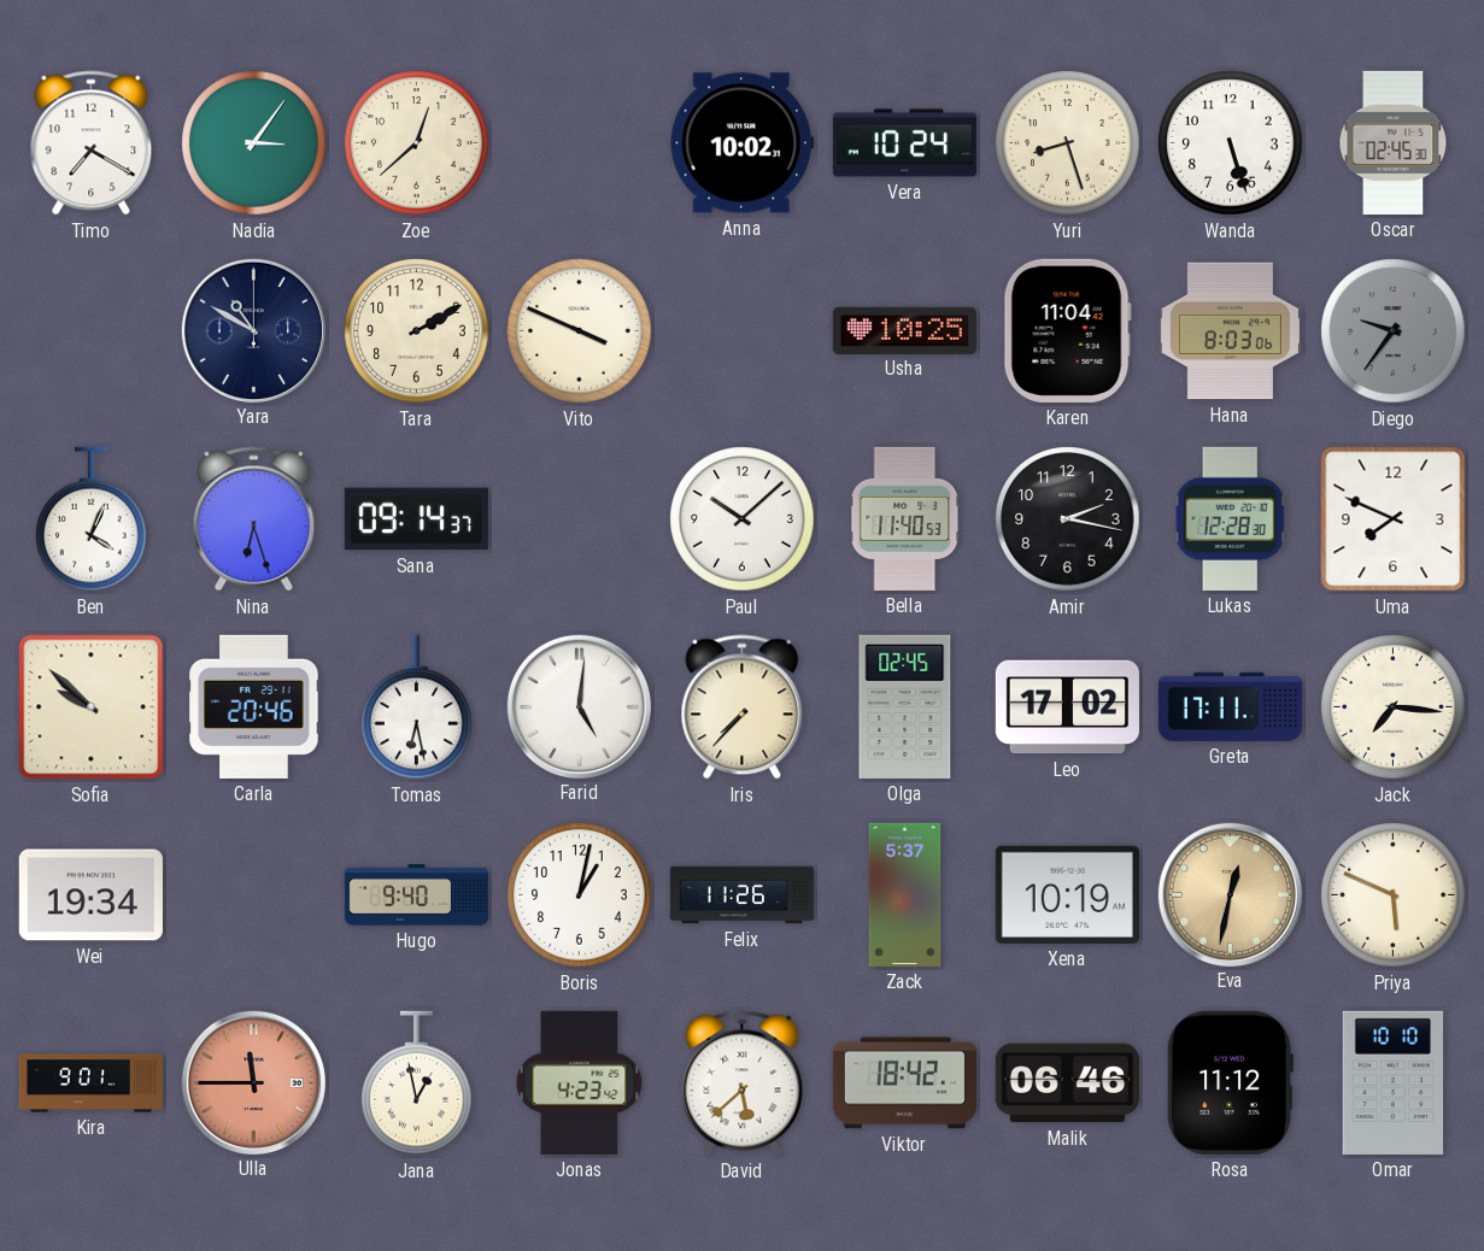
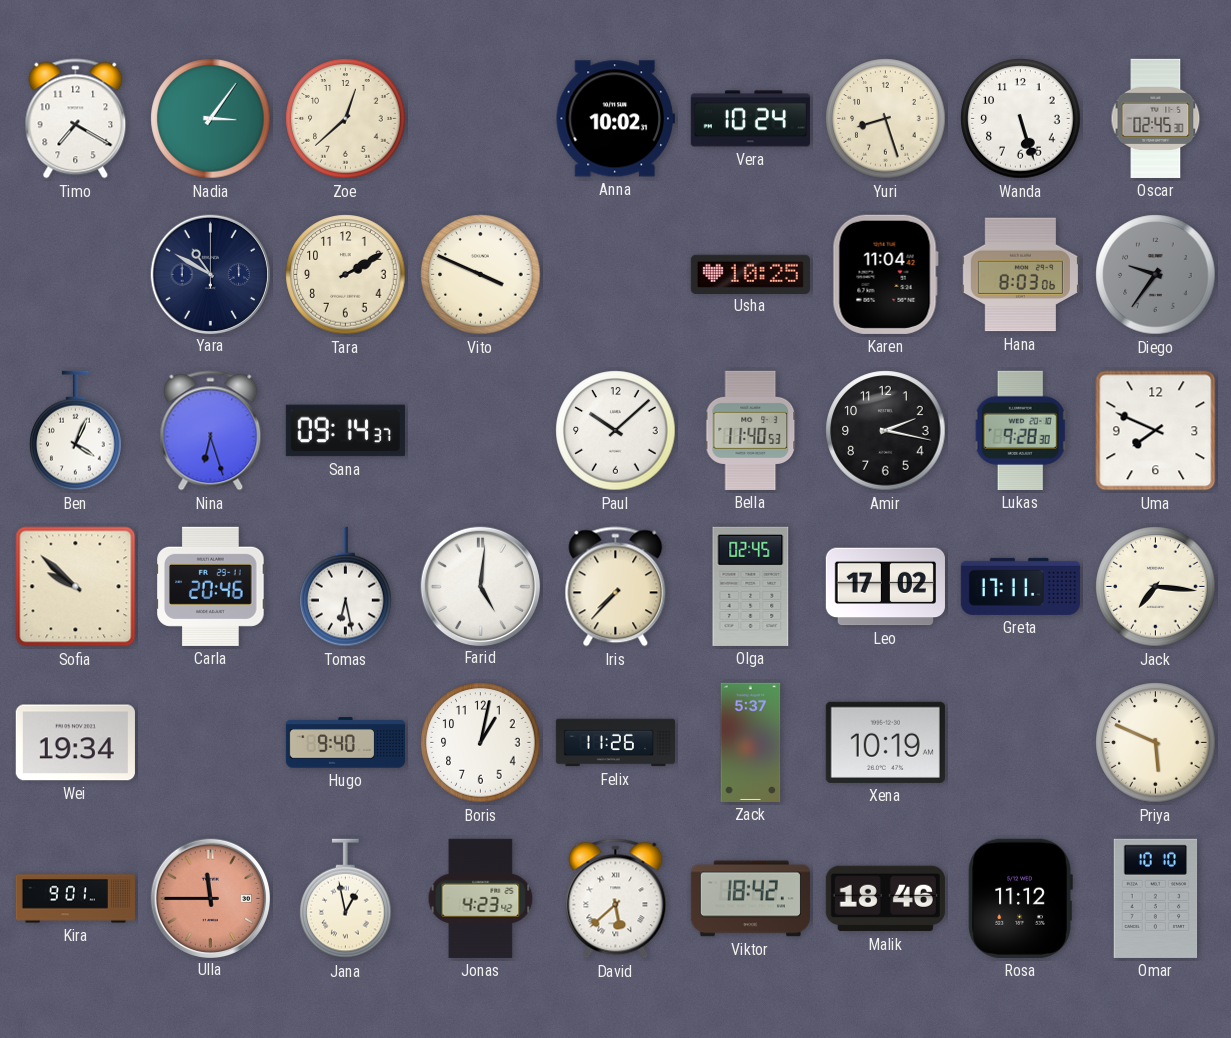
Lukas: 12:28 -> 9:28
Eva: 12:32 -> none
Malik: 06:46 -> 18:46
